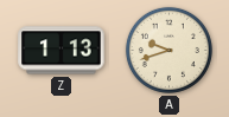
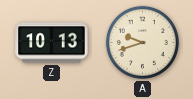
Z: 1:13 -> 10:13
